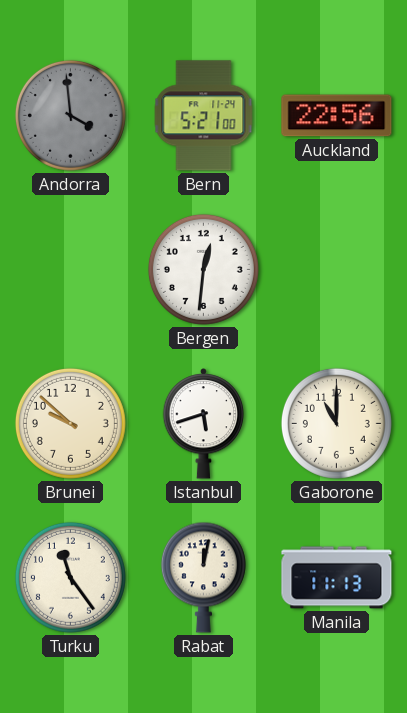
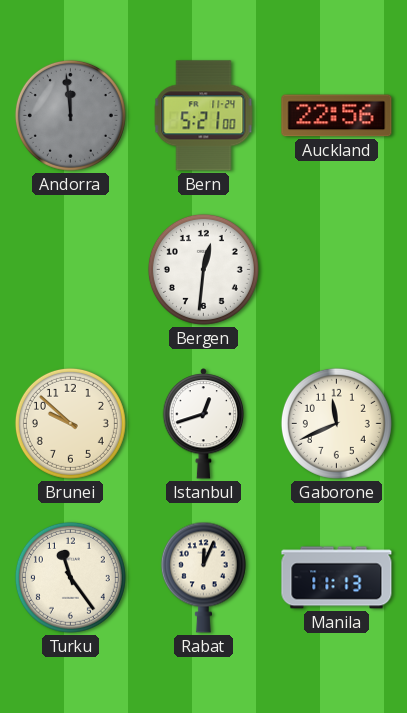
Andorra: 3:59 -> 11:59
Istanbul: 5:42 -> 12:42
Gaborone: 11:00 -> 11:41
Rabat: 12:02 -> 12:04
